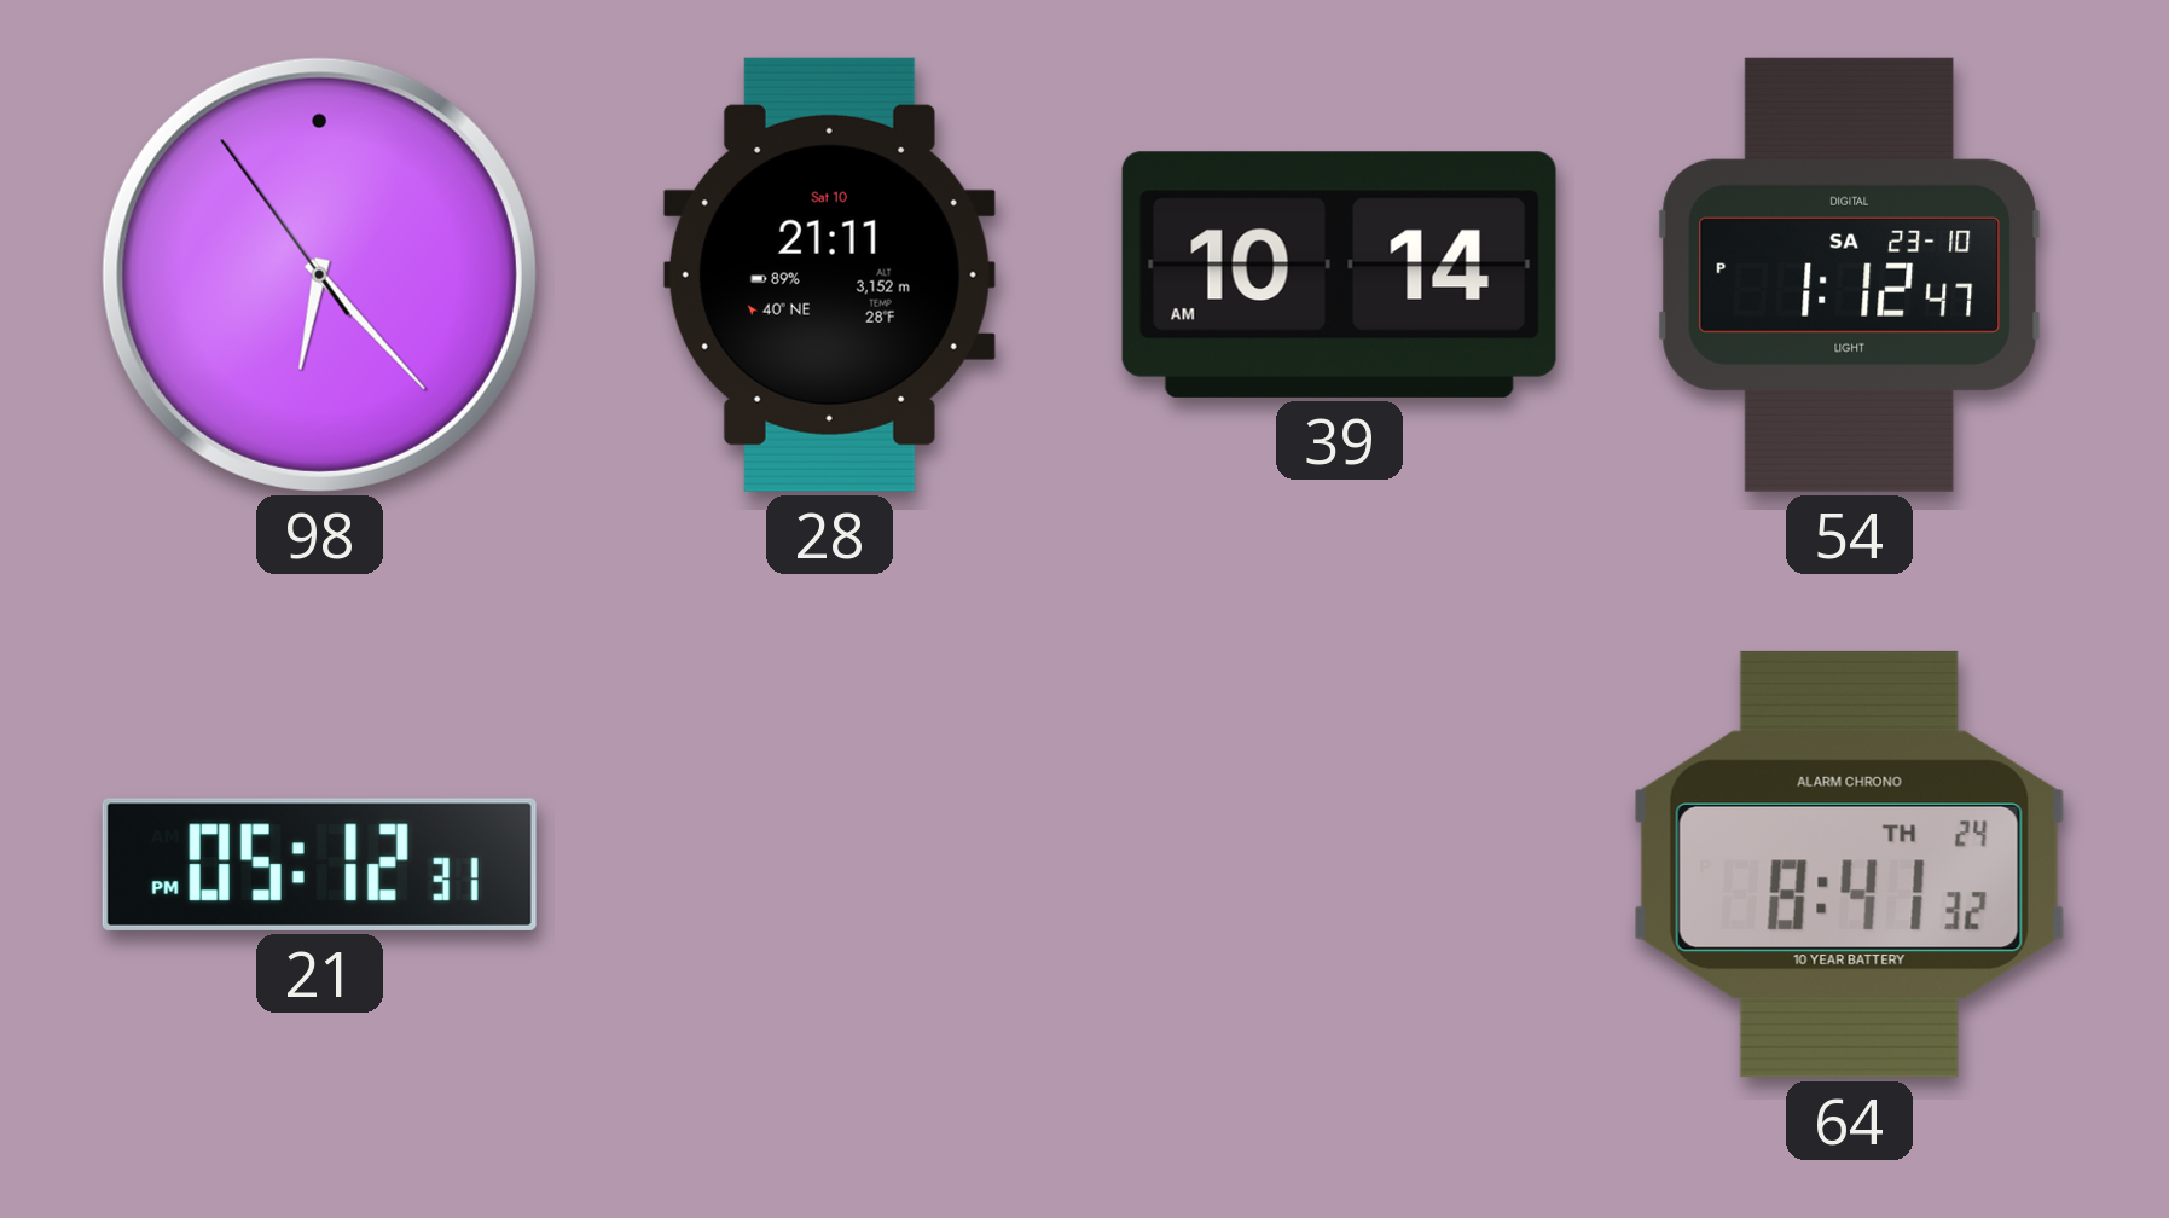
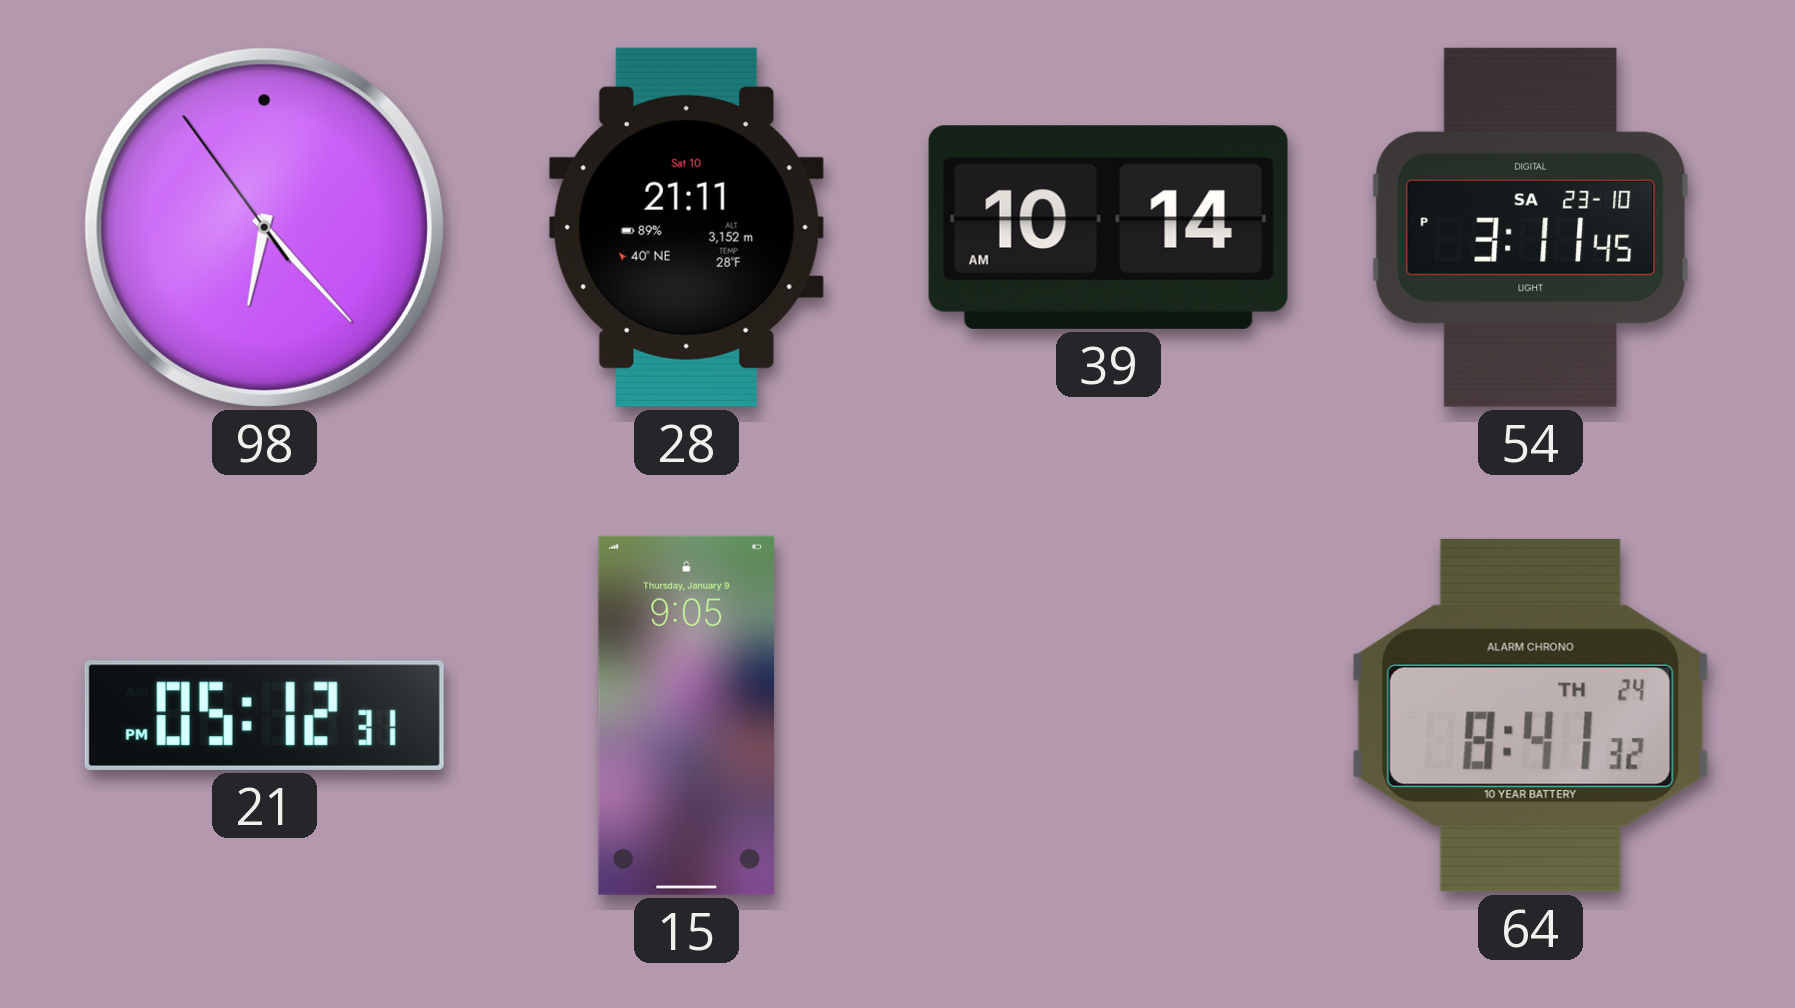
54: 1:12 -> 3:11
15: none -> 9:05
